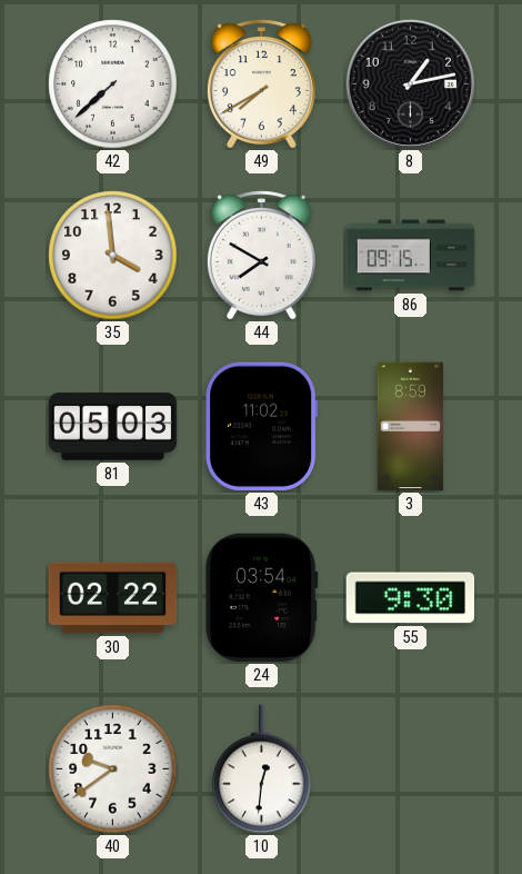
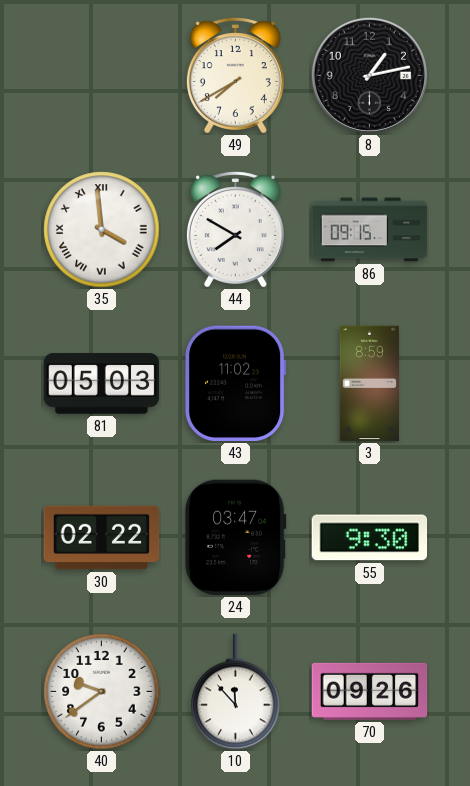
42: 7:38 -> none
35 numerals: Arabic -> Roman
24: 03:54 -> 03:47
10: 12:31 -> 11:53
70: none -> 09:26
